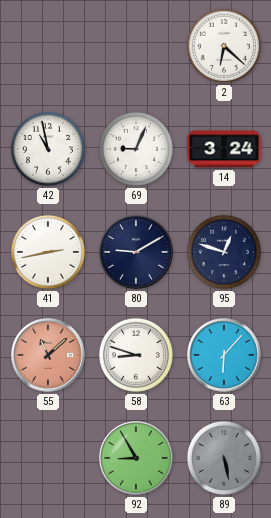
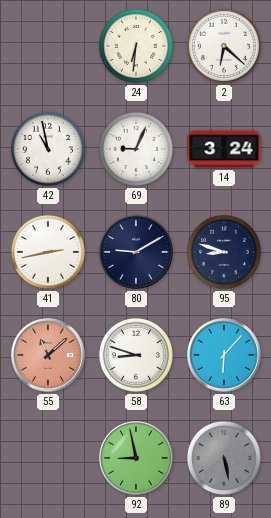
24: none -> 6:31
95: 12:48 -> 8:48
92: 8:55 -> 8:58
